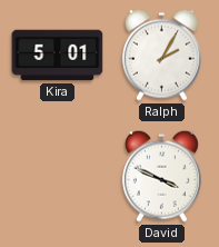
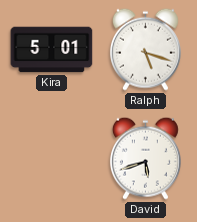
Ralph: 2:05 -> 5:18
David: 3:49 -> 5:42
